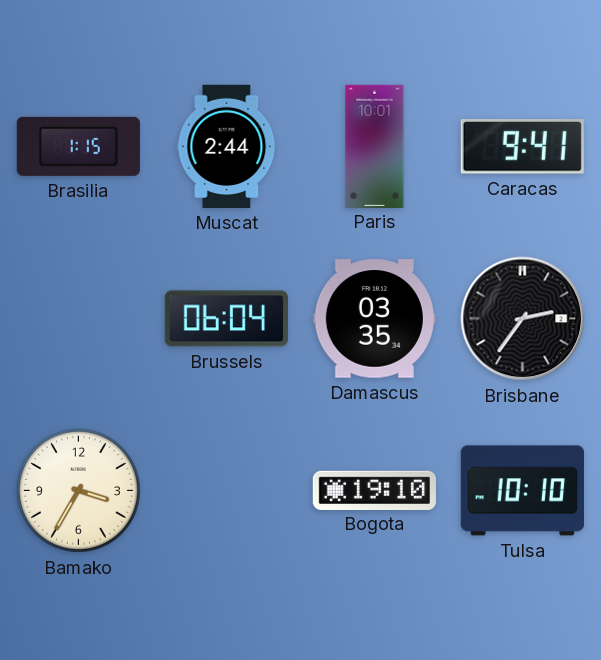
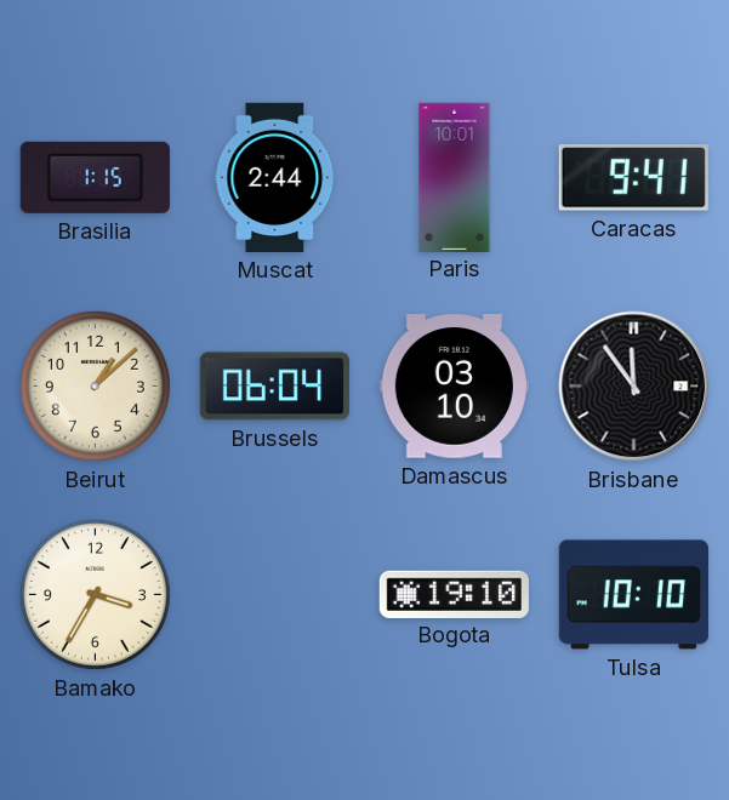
Beirut: none -> 1:08
Damascus: 03:35 -> 03:10
Brisbane: 2:36 -> 11:54
